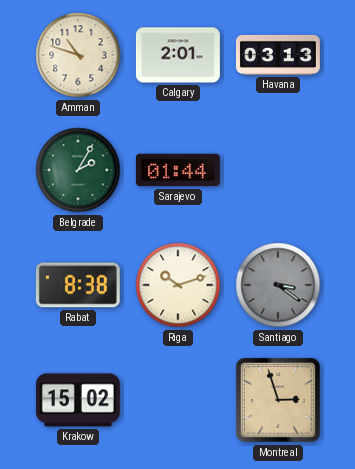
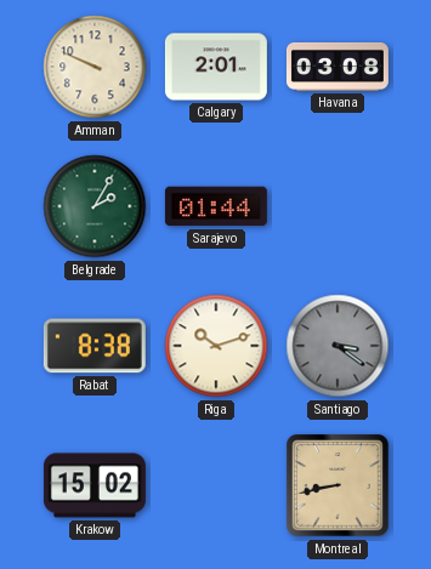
Amman: 10:48 -> 9:49
Havana: 03:13 -> 03:08
Montreal: 2:57 -> 8:43
